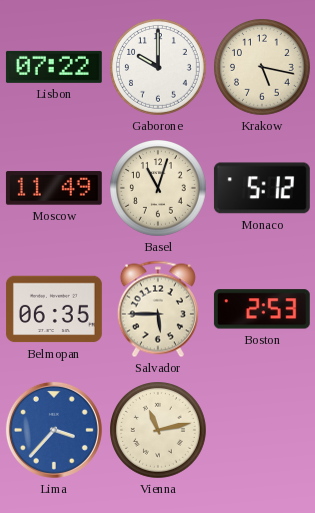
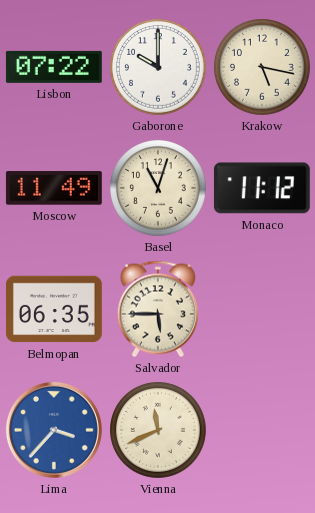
Monaco: 5:12 -> 11:12
Boston: 2:53 -> none
Vienna: 11:13 -> 11:41
